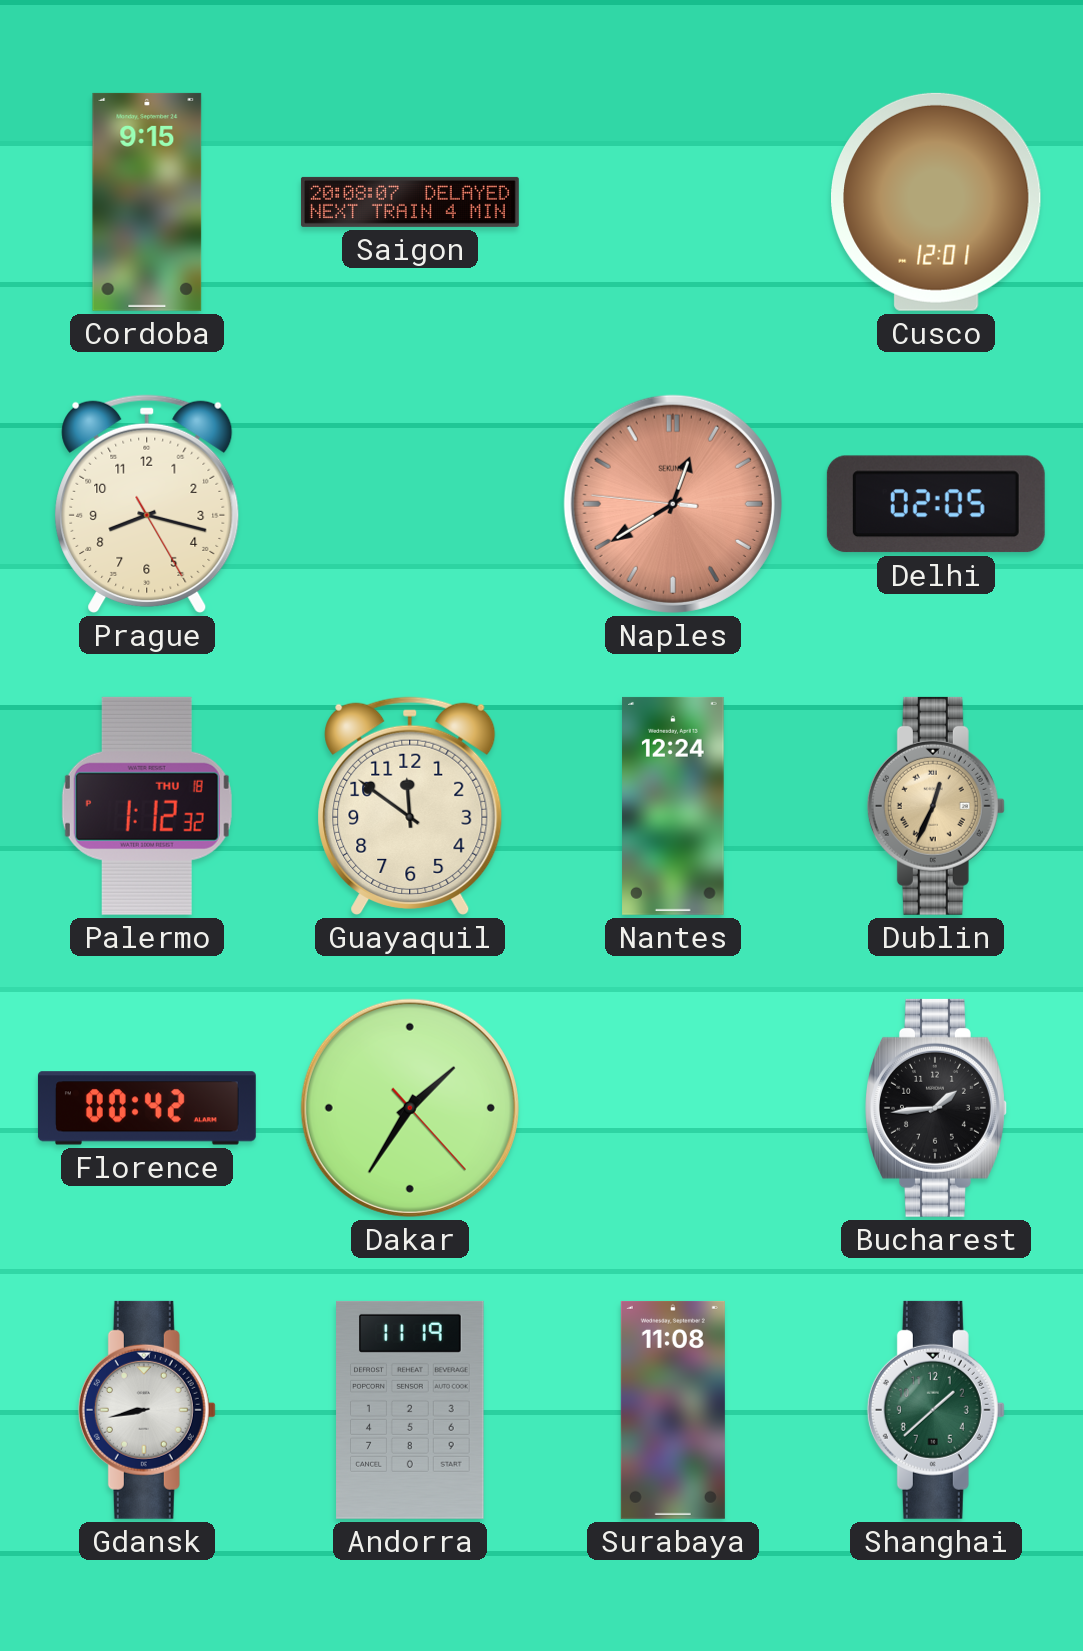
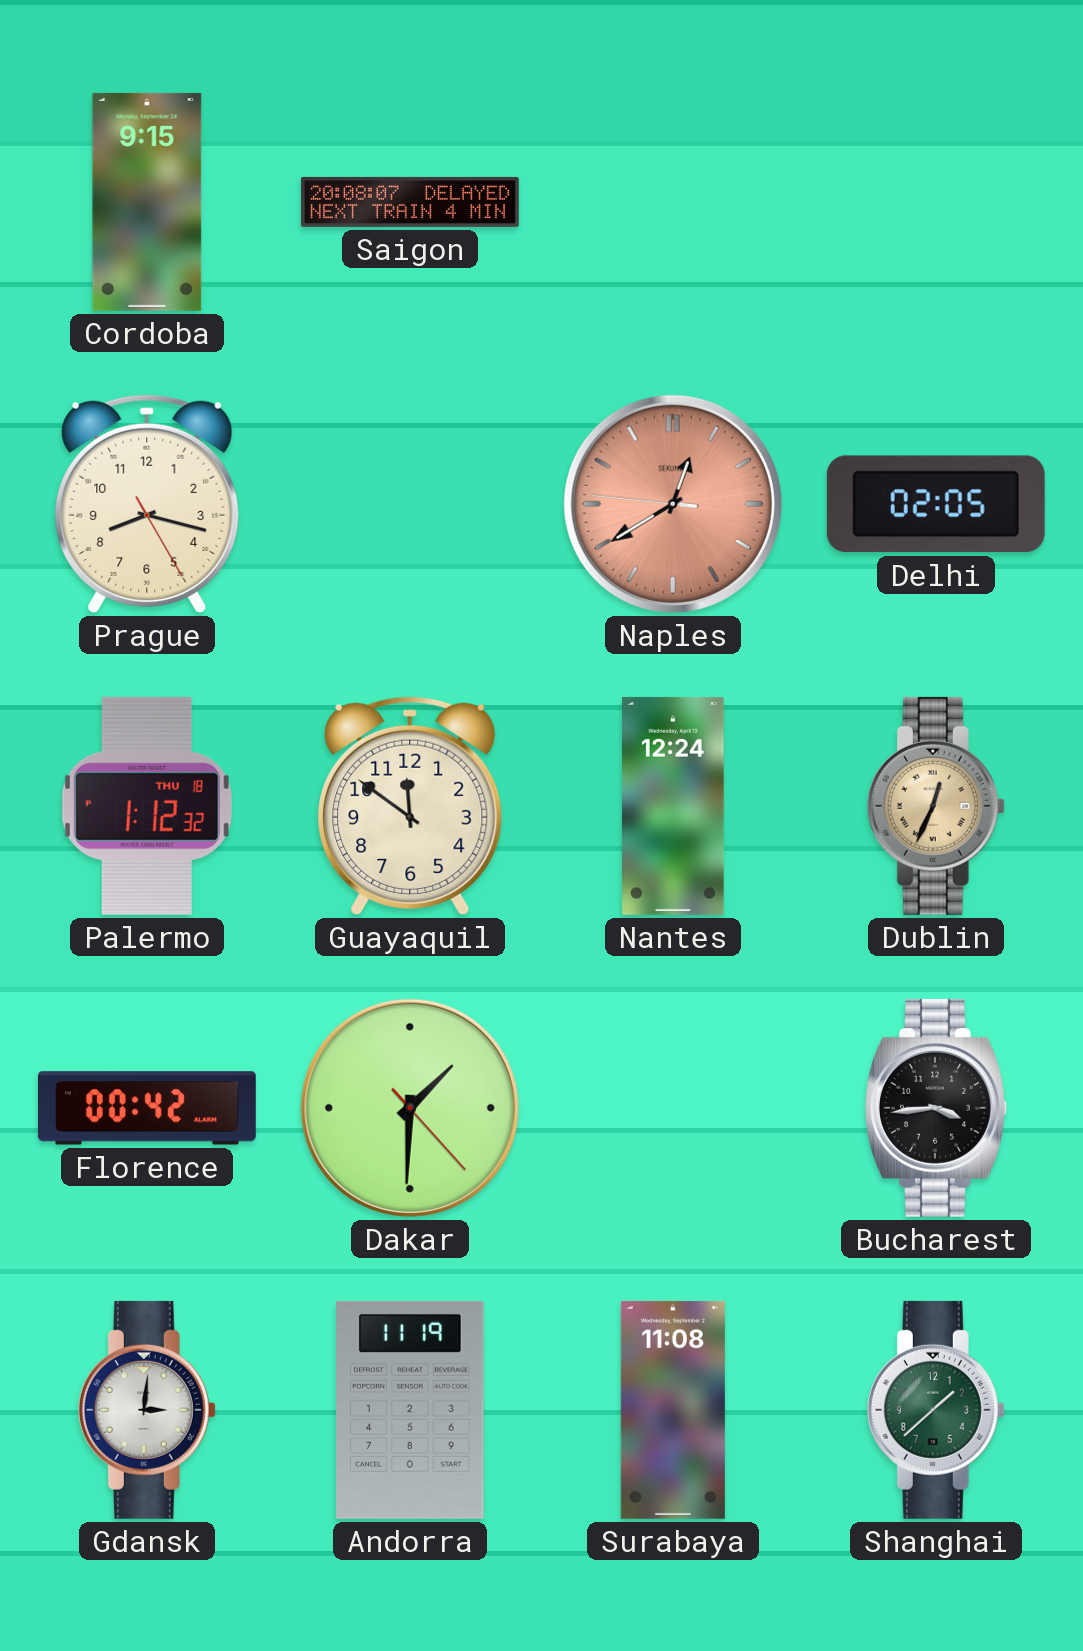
Cusco: 12:01 -> none
Dakar: 1:35 -> 1:30
Bucharest: 1:44 -> 3:44
Gdansk: 8:43 -> 3:01
